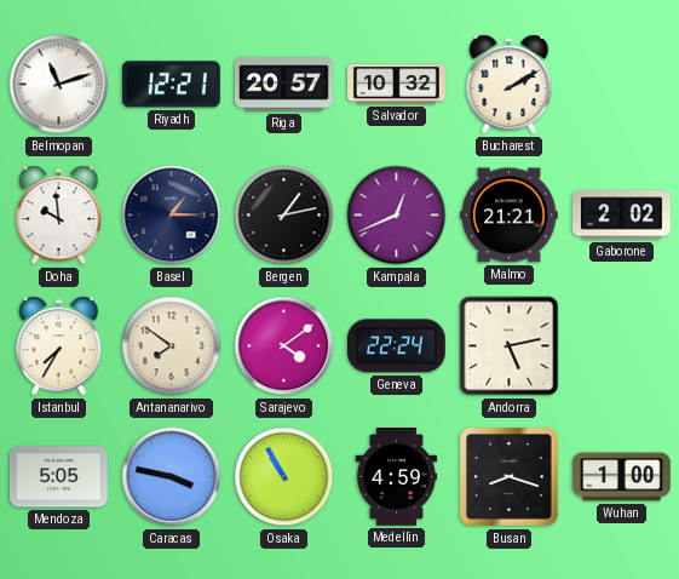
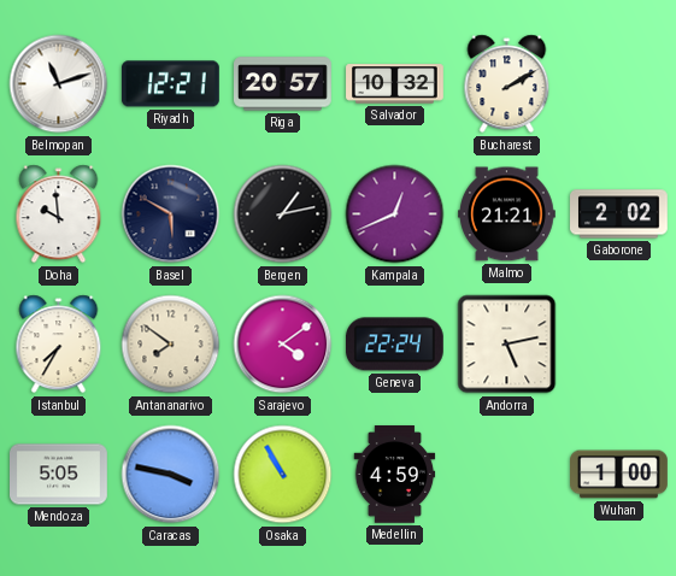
Basel: 1:15 -> 5:50
Busan: 8:18 -> none
